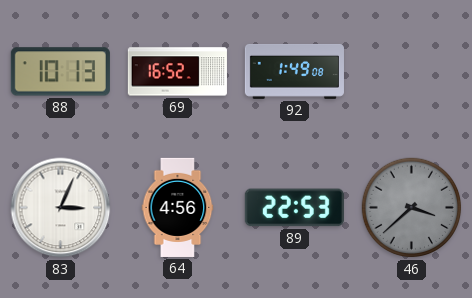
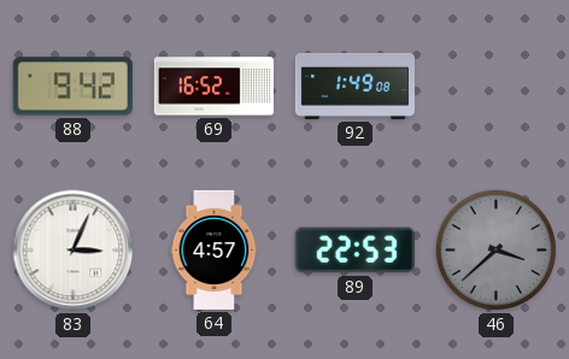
88: 10:13 -> 9:42
64: 4:56 -> 4:57
